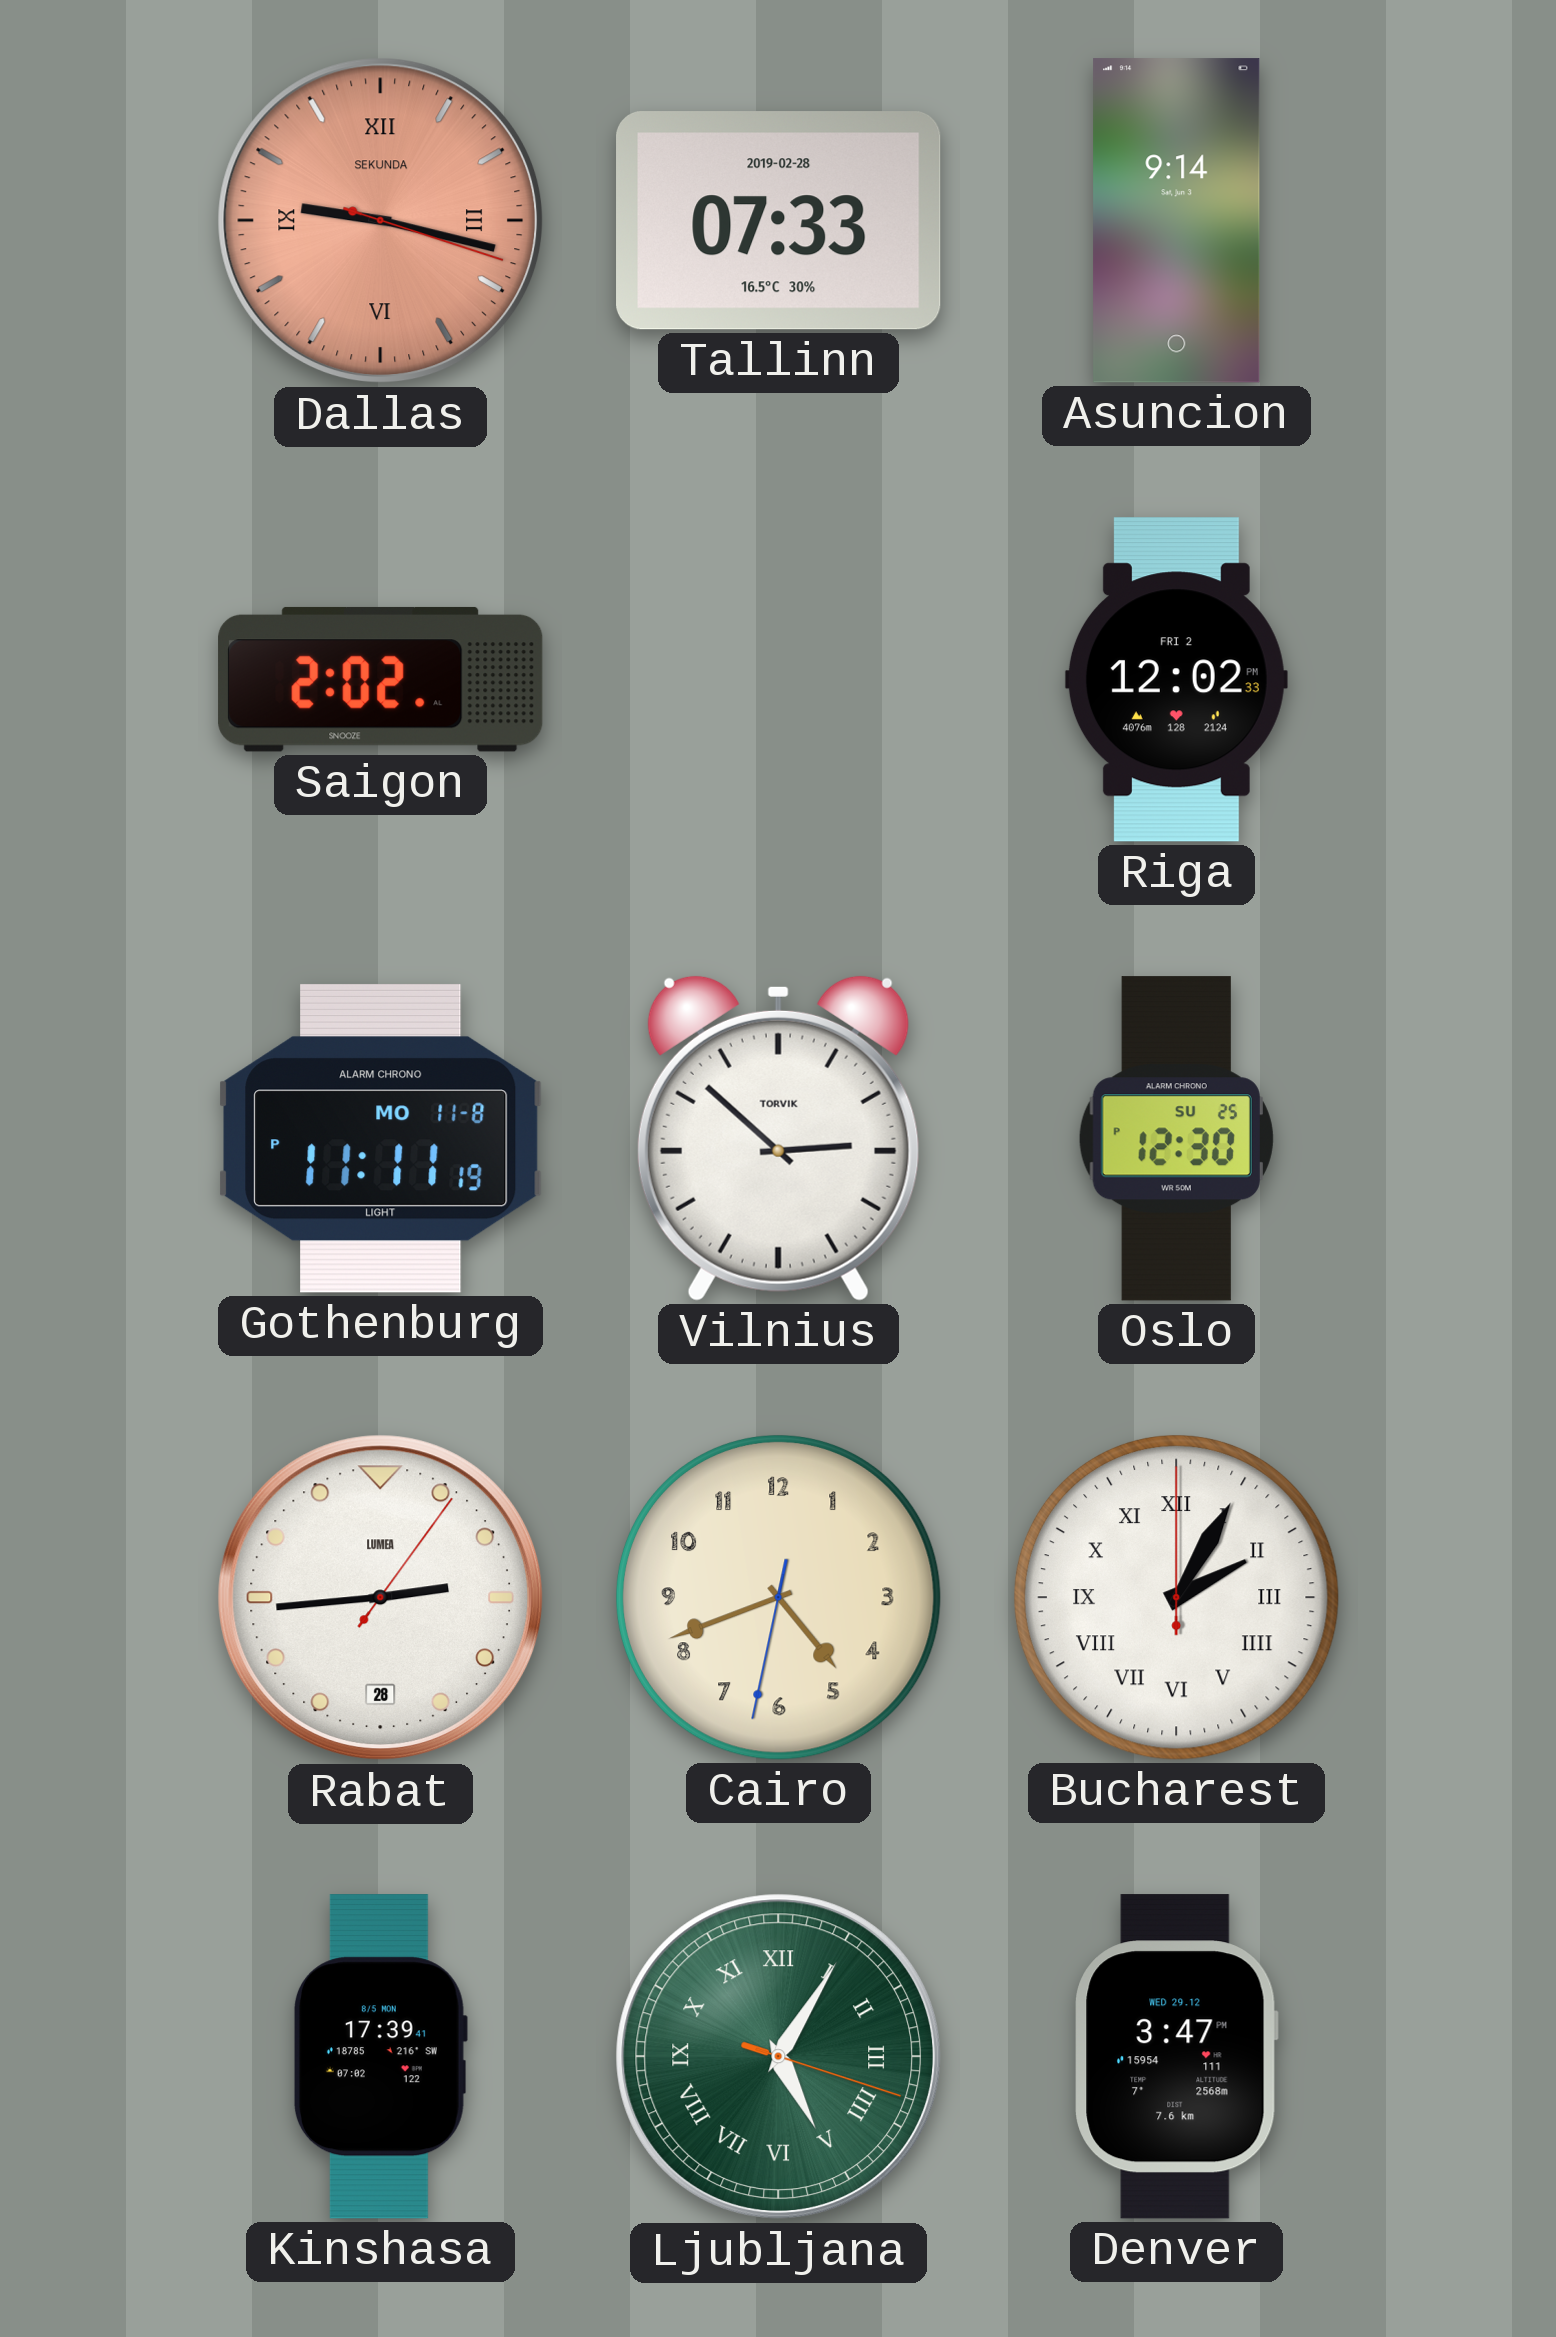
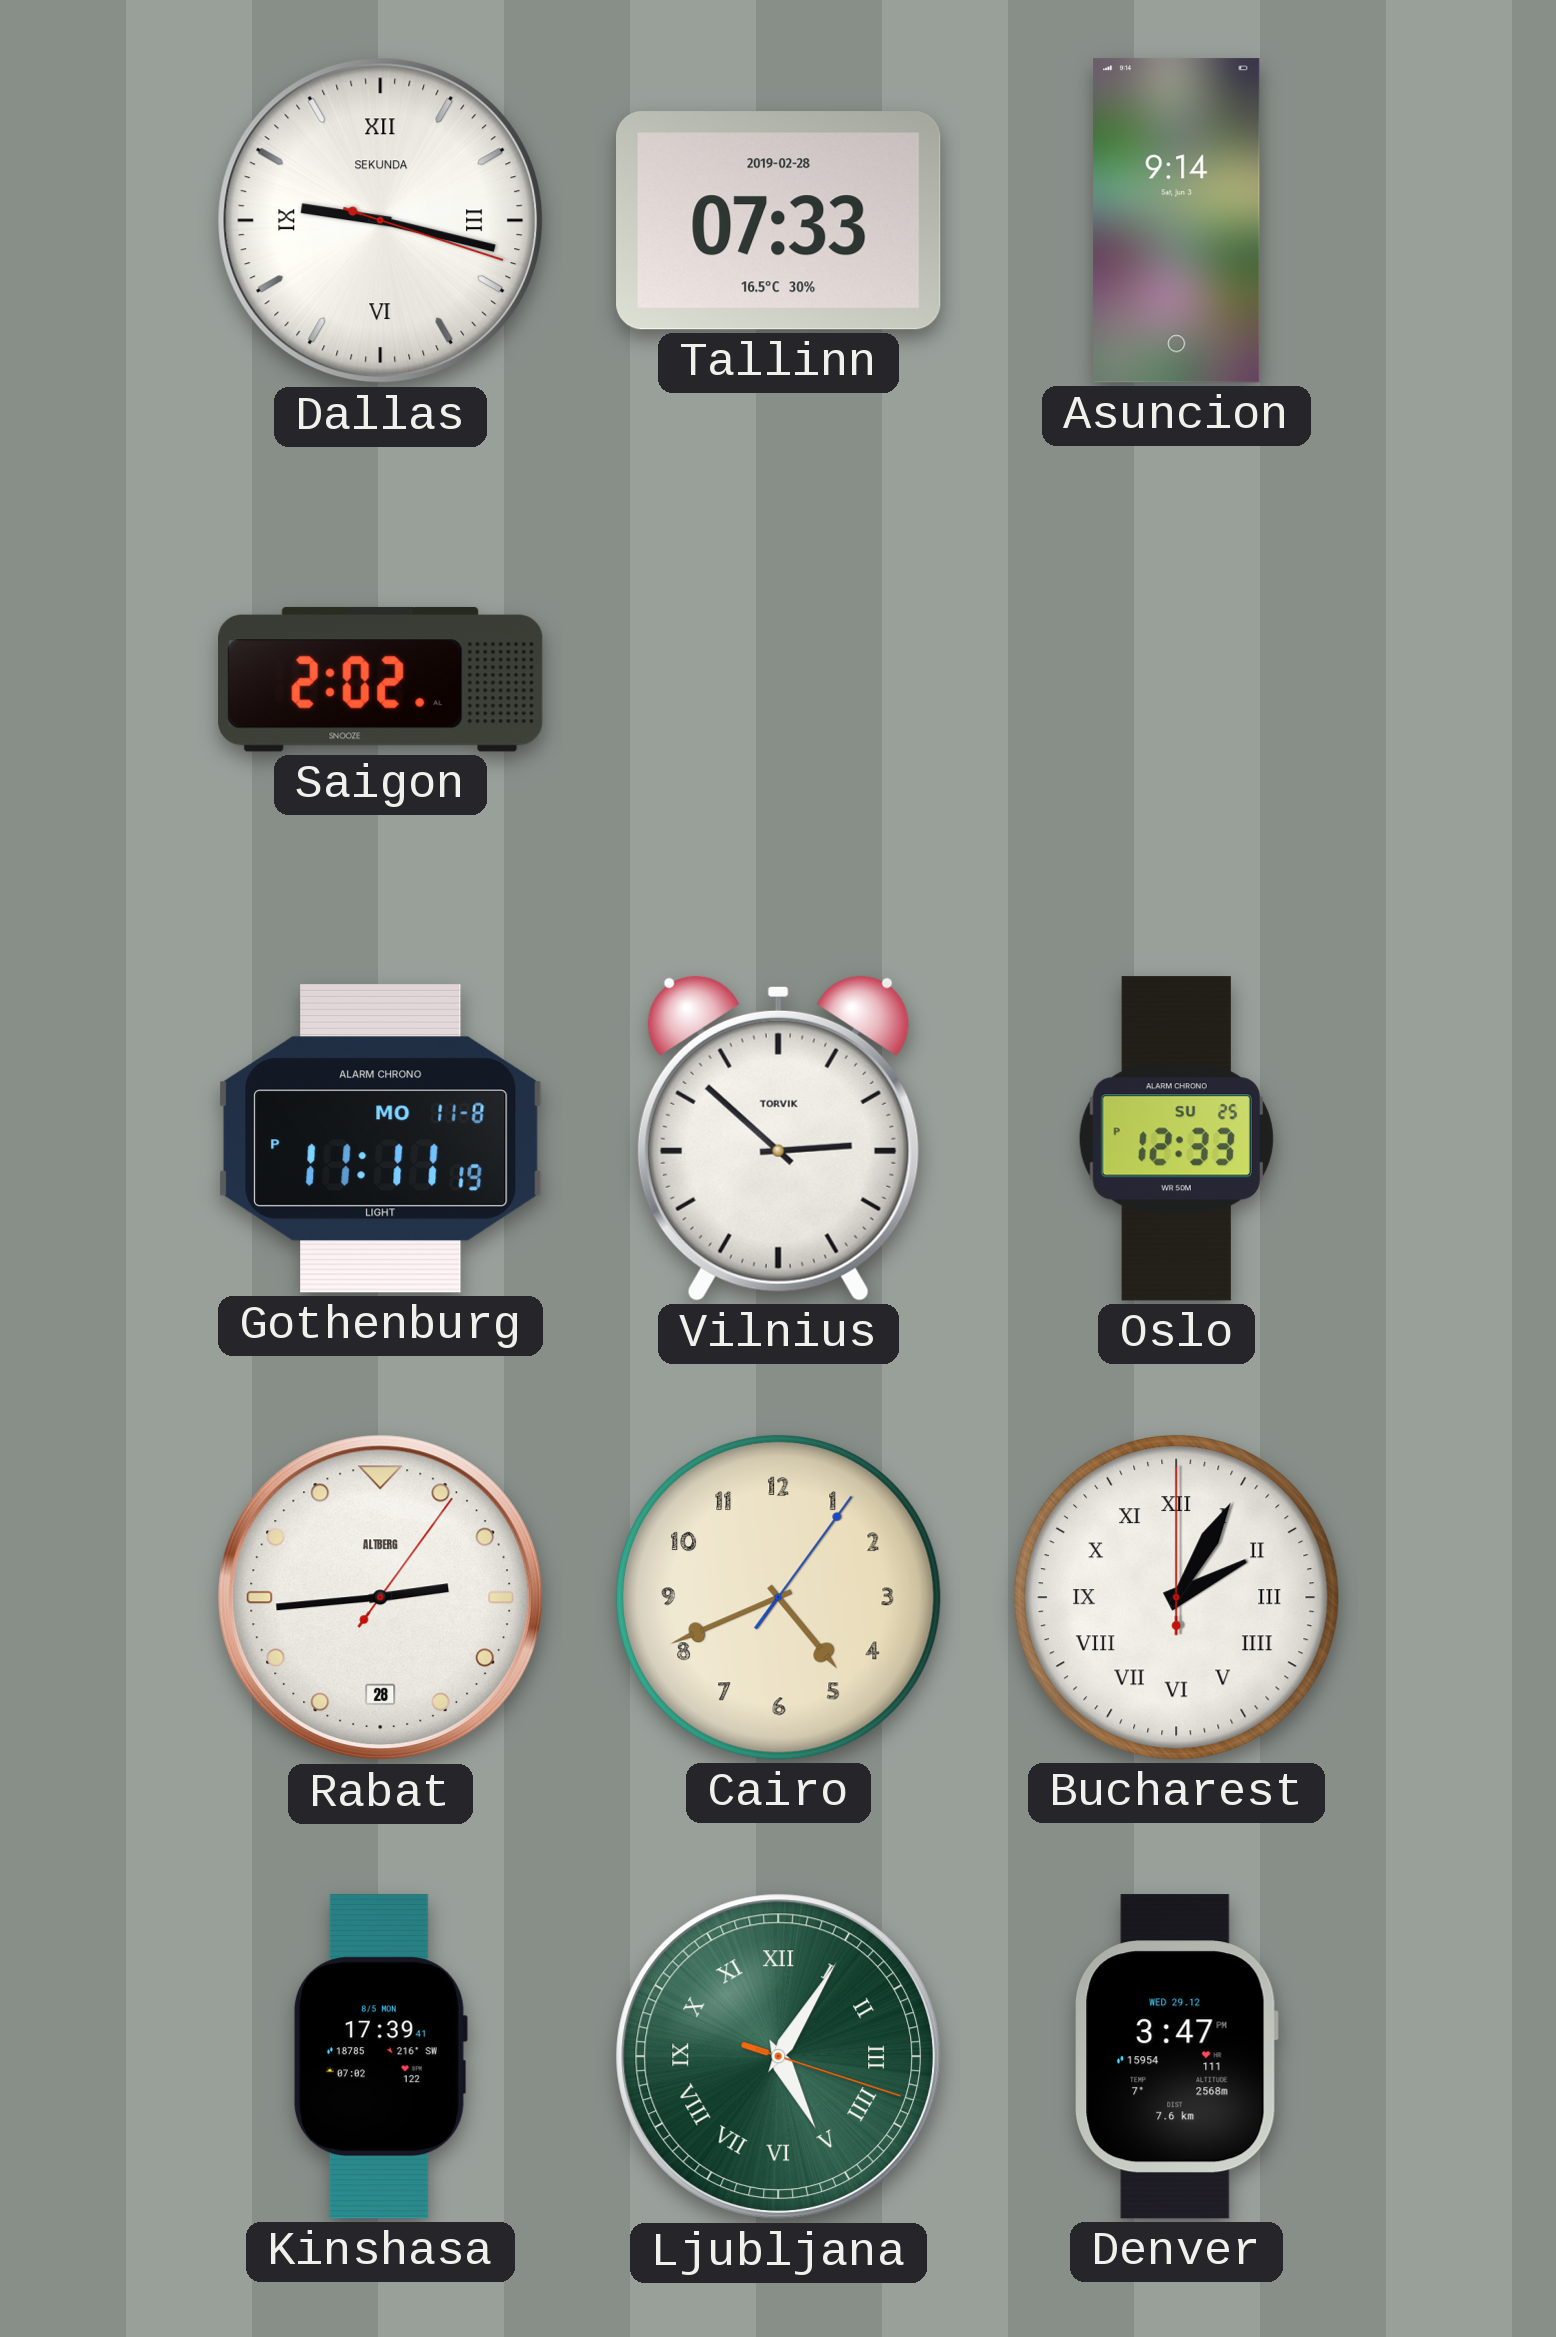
Dallas dial: salmon -> white
Riga: 12:02 -> none
Oslo: 12:30 -> 12:33
Rabat brand: LUMEA -> ALTBERG
Cairo: 4:41:32 -> 4:41:06
